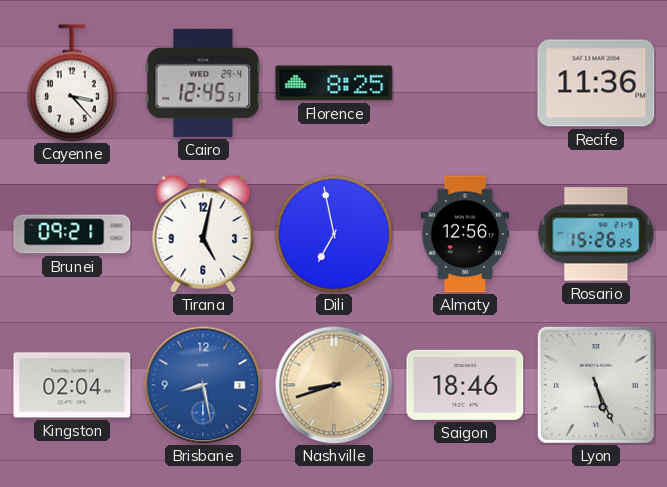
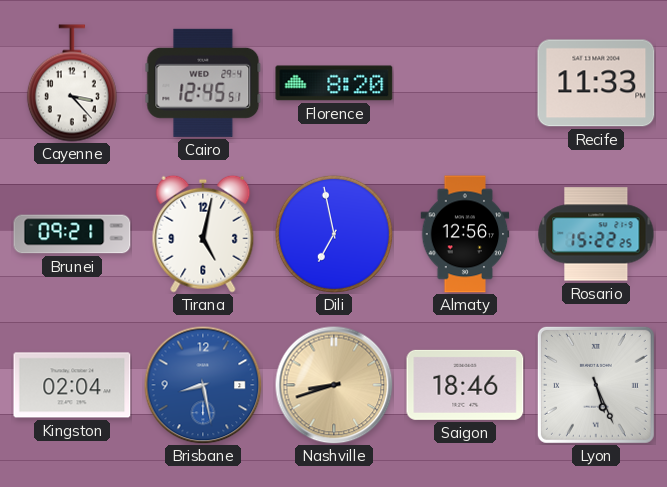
Florence: 8:25 -> 8:20
Recife: 11:36 -> 11:33
Rosario: 15:26 -> 15:22
